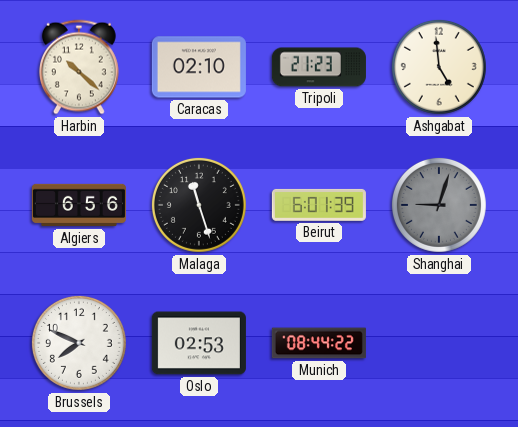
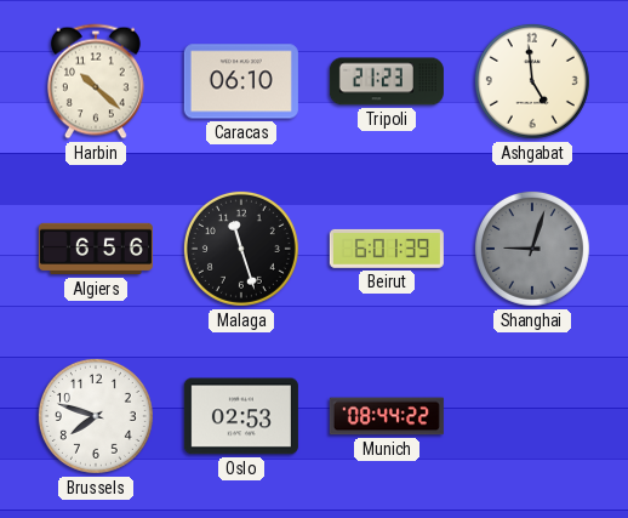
Caracas: 02:10 -> 06:10
Brussels: 7:49 -> 7:48
